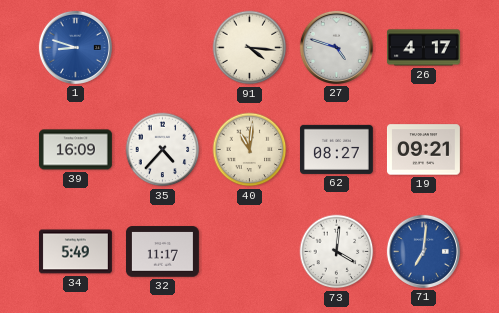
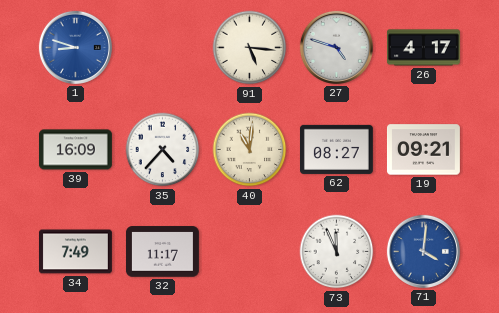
91: 4:16 -> 5:16
34: 5:49 -> 7:49
73: 4:01 -> 11:56
71: 7:01 -> 4:01
